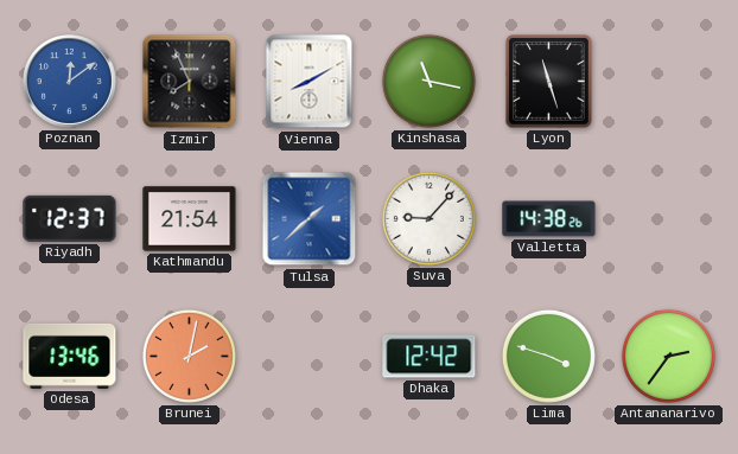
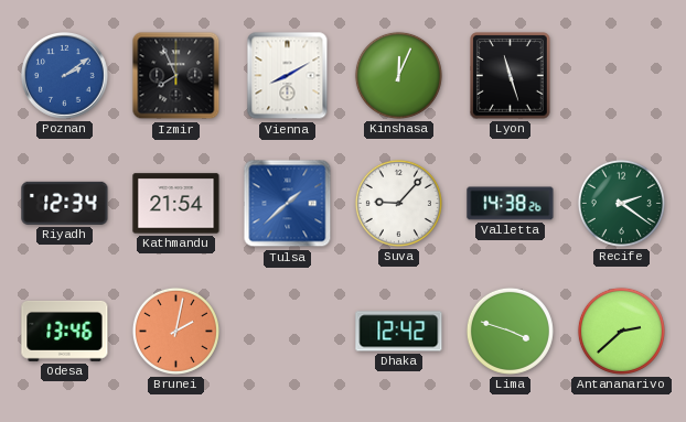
Poznan: 12:09 -> 2:09
Kinshasa: 11:17 -> 12:04
Riyadh: 12:37 -> 12:34
Recife: none -> 2:21
Antananarivo: 2:36 -> 2:38
